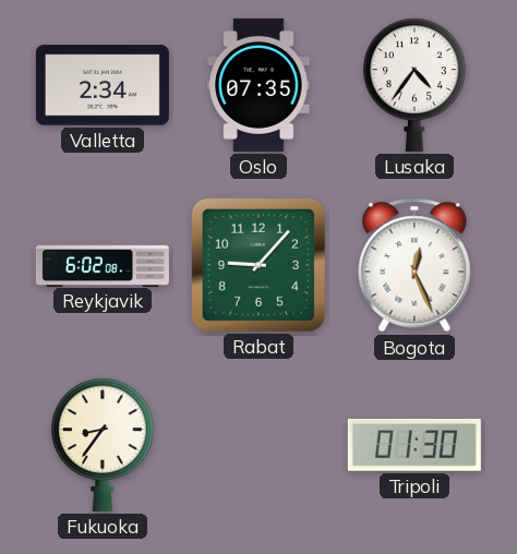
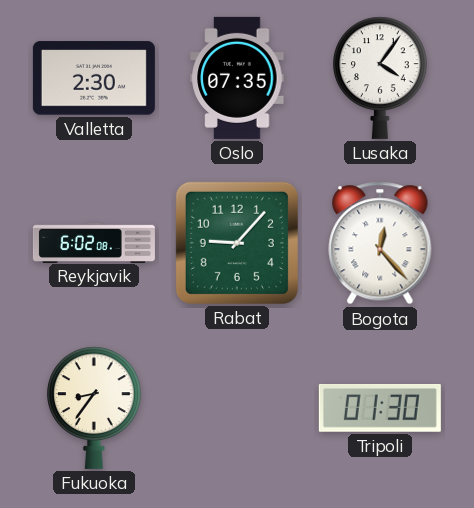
Valletta: 2:34 -> 2:30
Lusaka: 4:36 -> 4:06
Bogota: 12:26 -> 12:23
